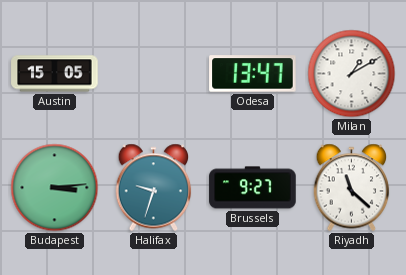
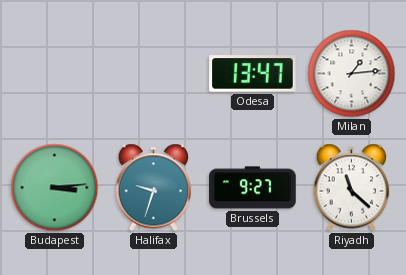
Austin: 15:05 -> none
Milan: 1:10 -> 1:14
